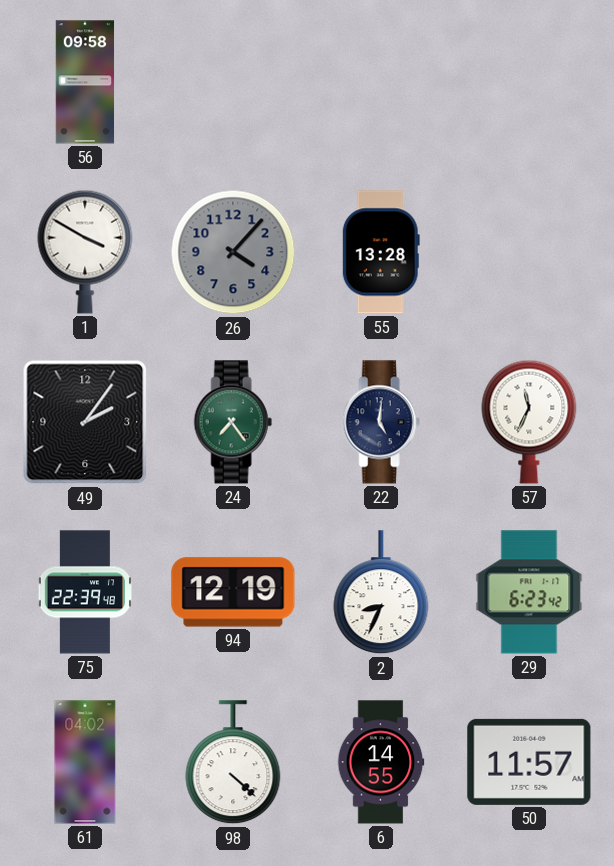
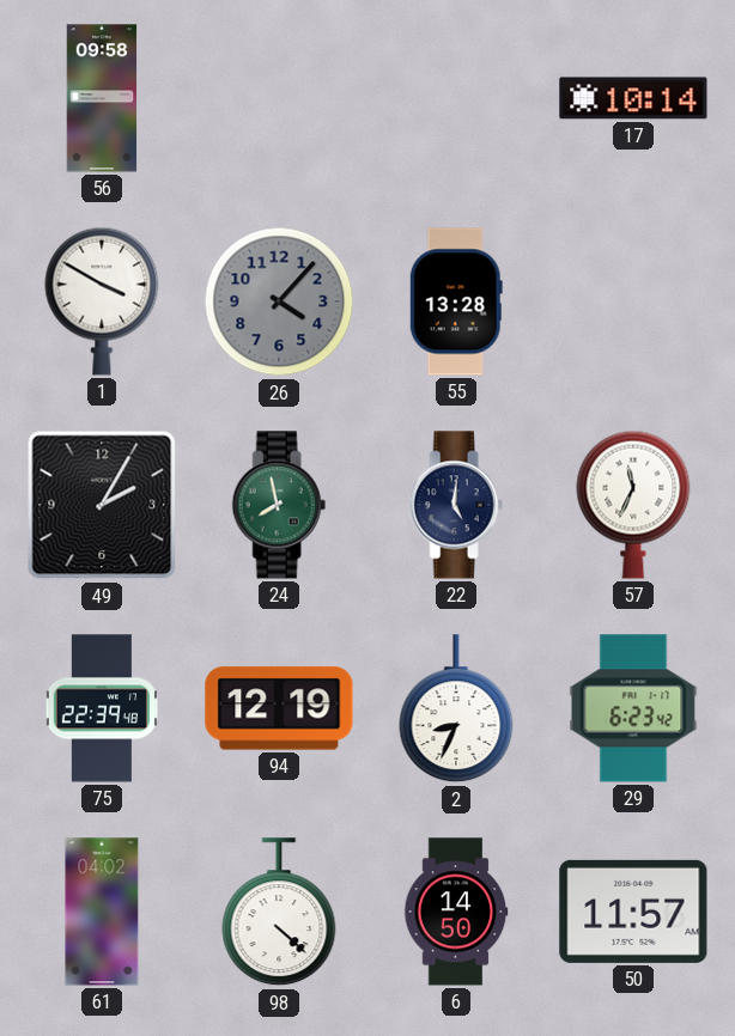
17: none -> 10:14
49: 2:06 -> 2:05
24: 7:24 -> 7:58
6: 14:55 -> 14:50
